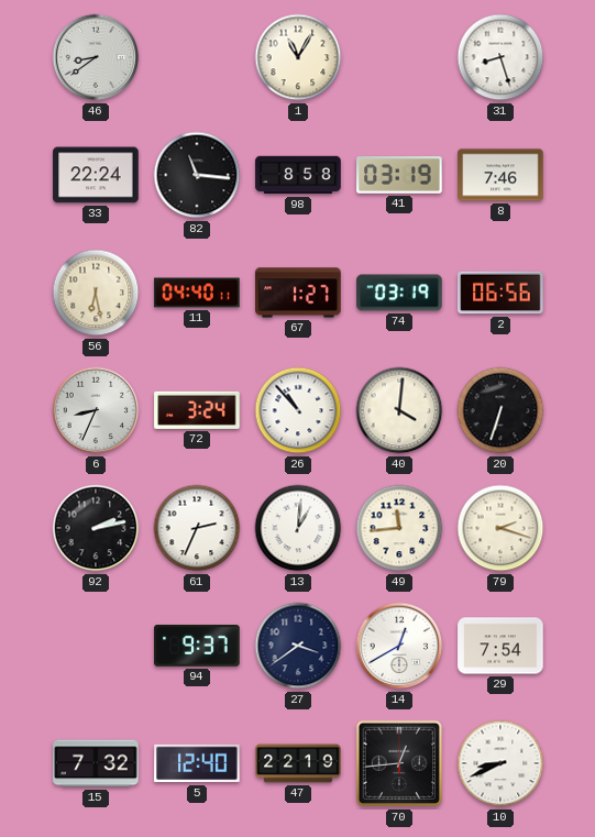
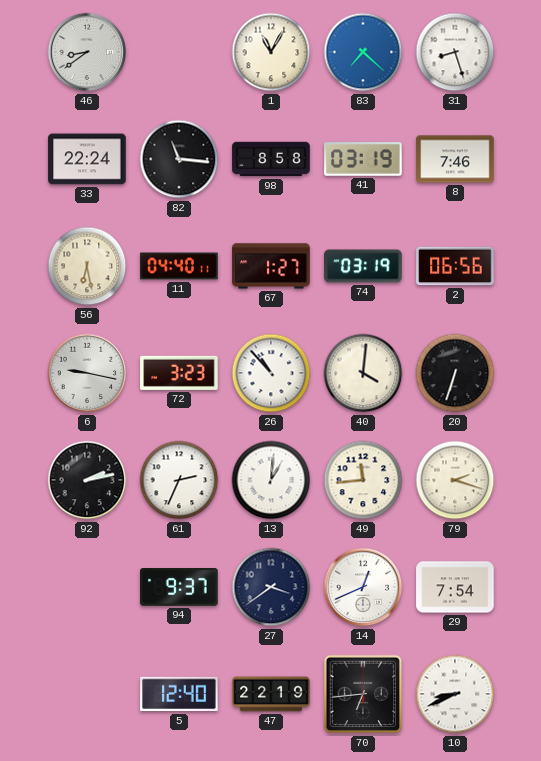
83: none -> 7:22
6: 8:34 -> 9:17
72: 3:24 -> 3:23
14: 12:40 -> 12:41
15: 7:32 -> none
70: 12:44 -> 6:44
